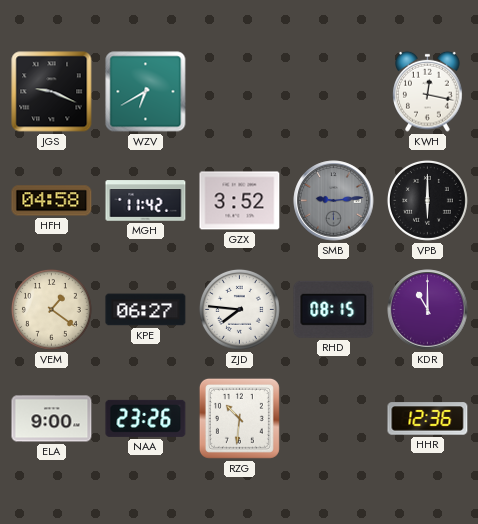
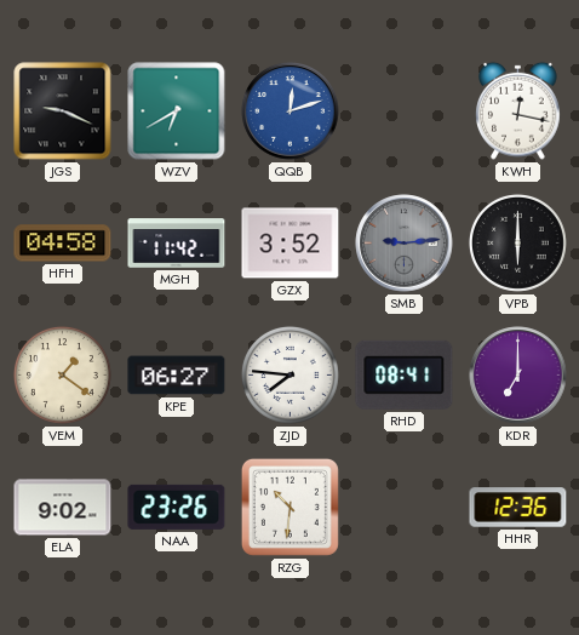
QQB: none -> 12:12
RHD: 08:15 -> 08:41
KDR: 11:00 -> 7:00
ELA: 9:00 -> 9:02
